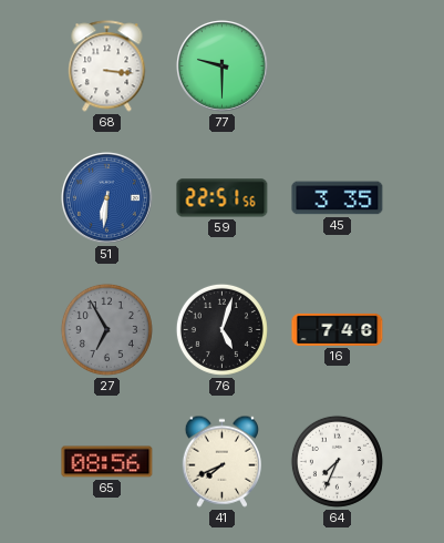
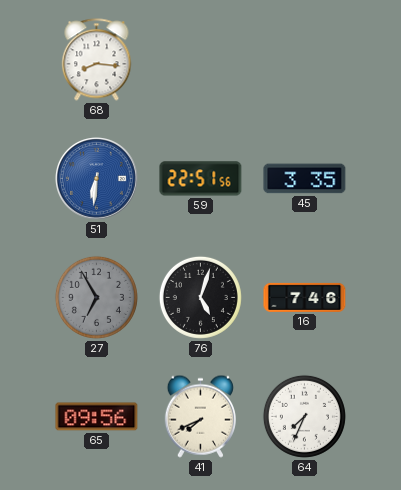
68: 3:16 -> 8:16
77: 9:30 -> none
65: 08:56 -> 09:56
